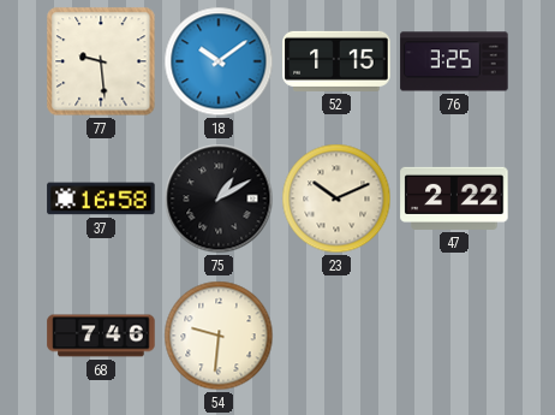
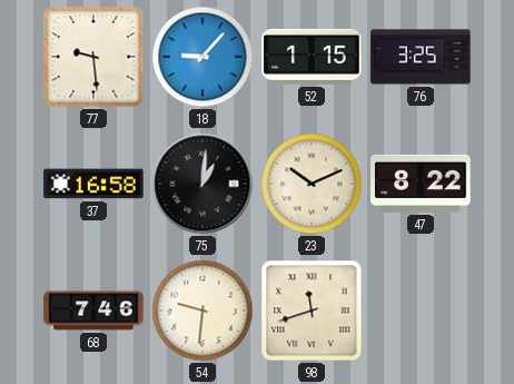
18: 10:09 -> 9:07
75: 1:10 -> 1:01
47: 2:22 -> 8:22
98: none -> 11:42
